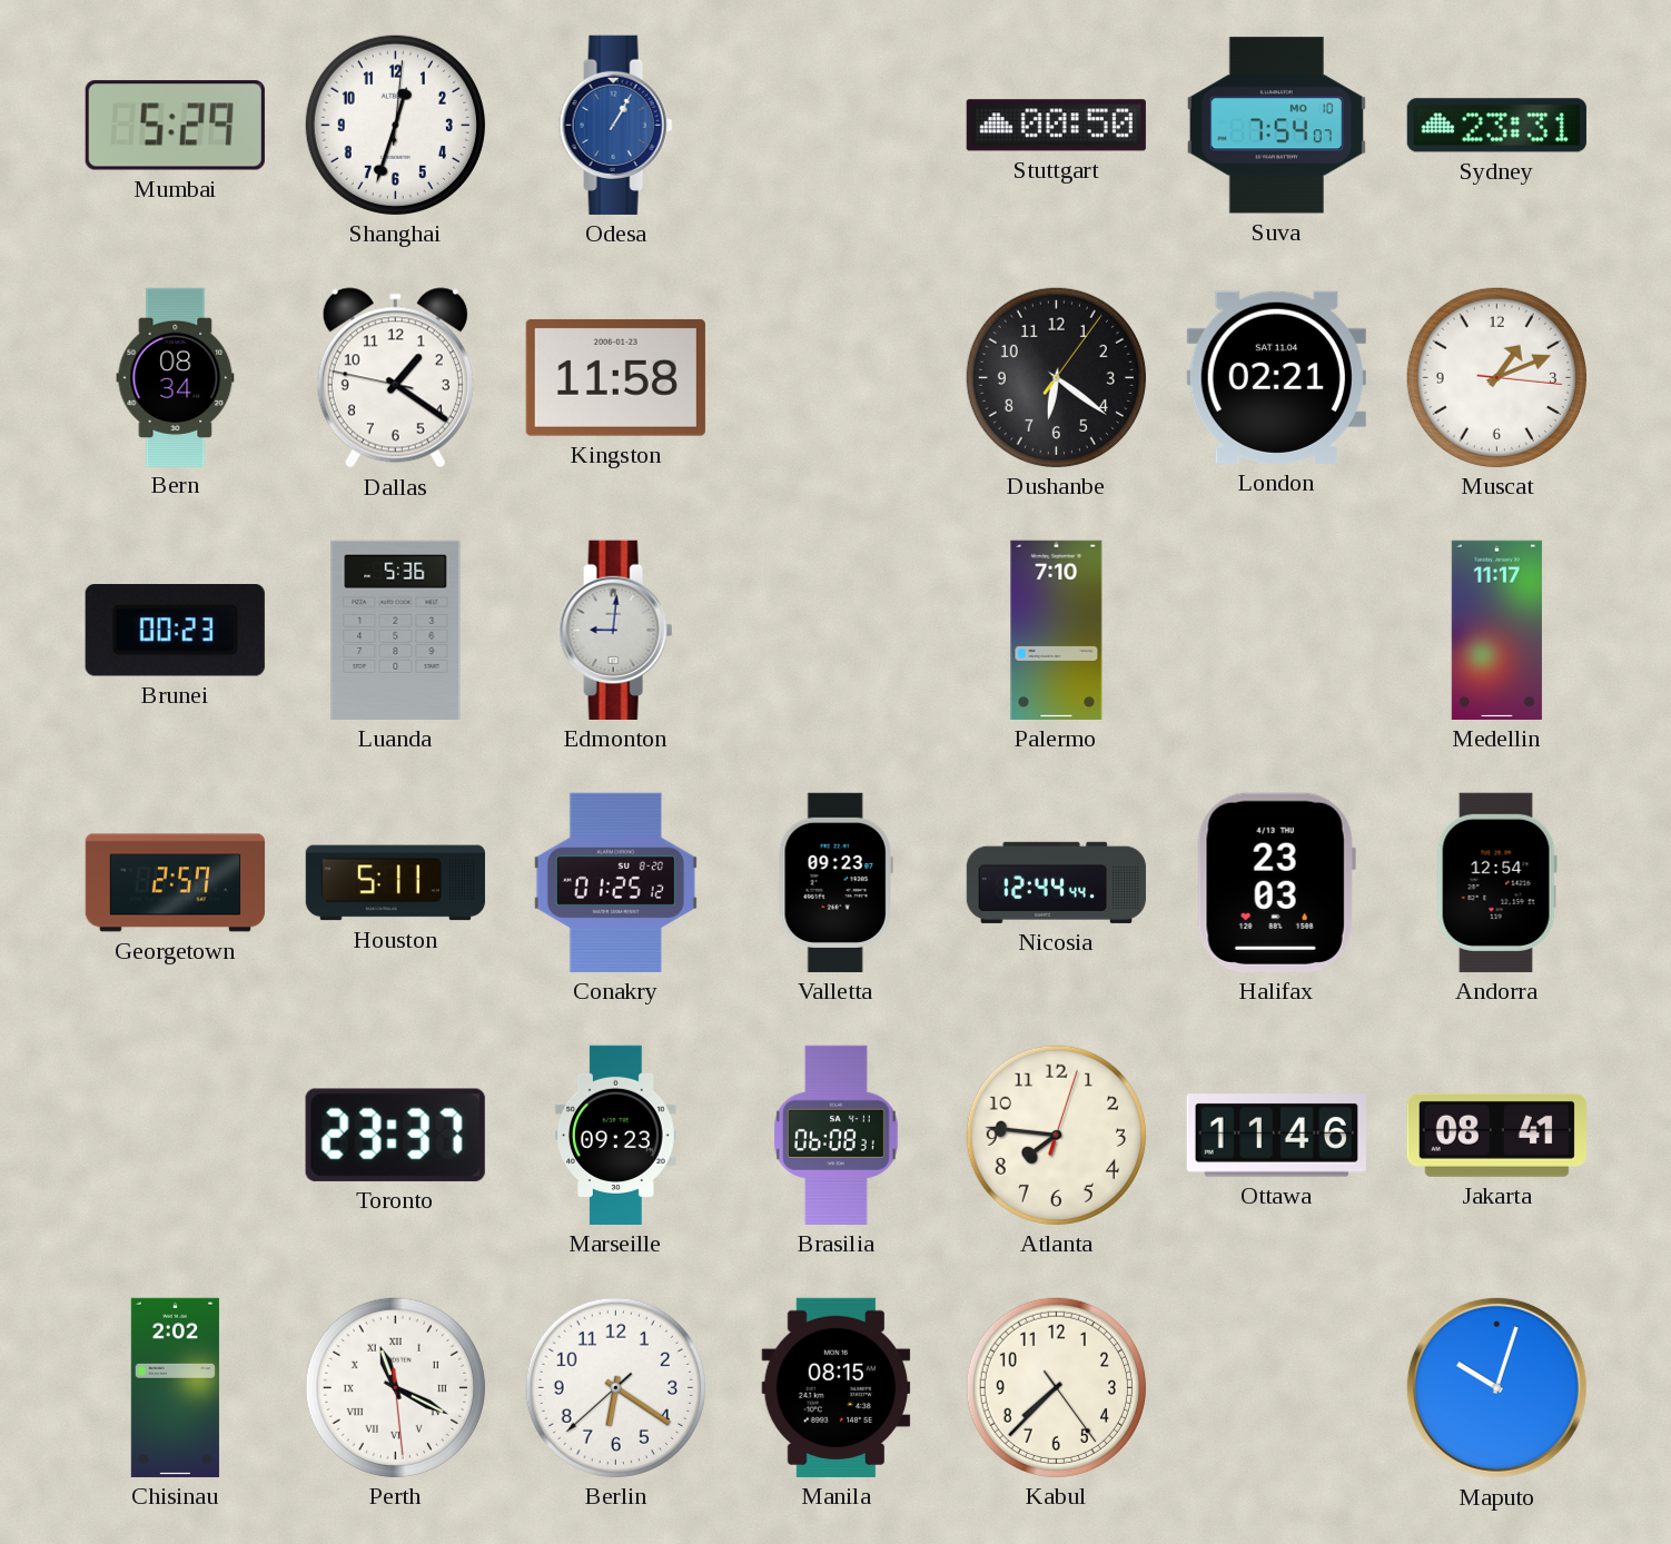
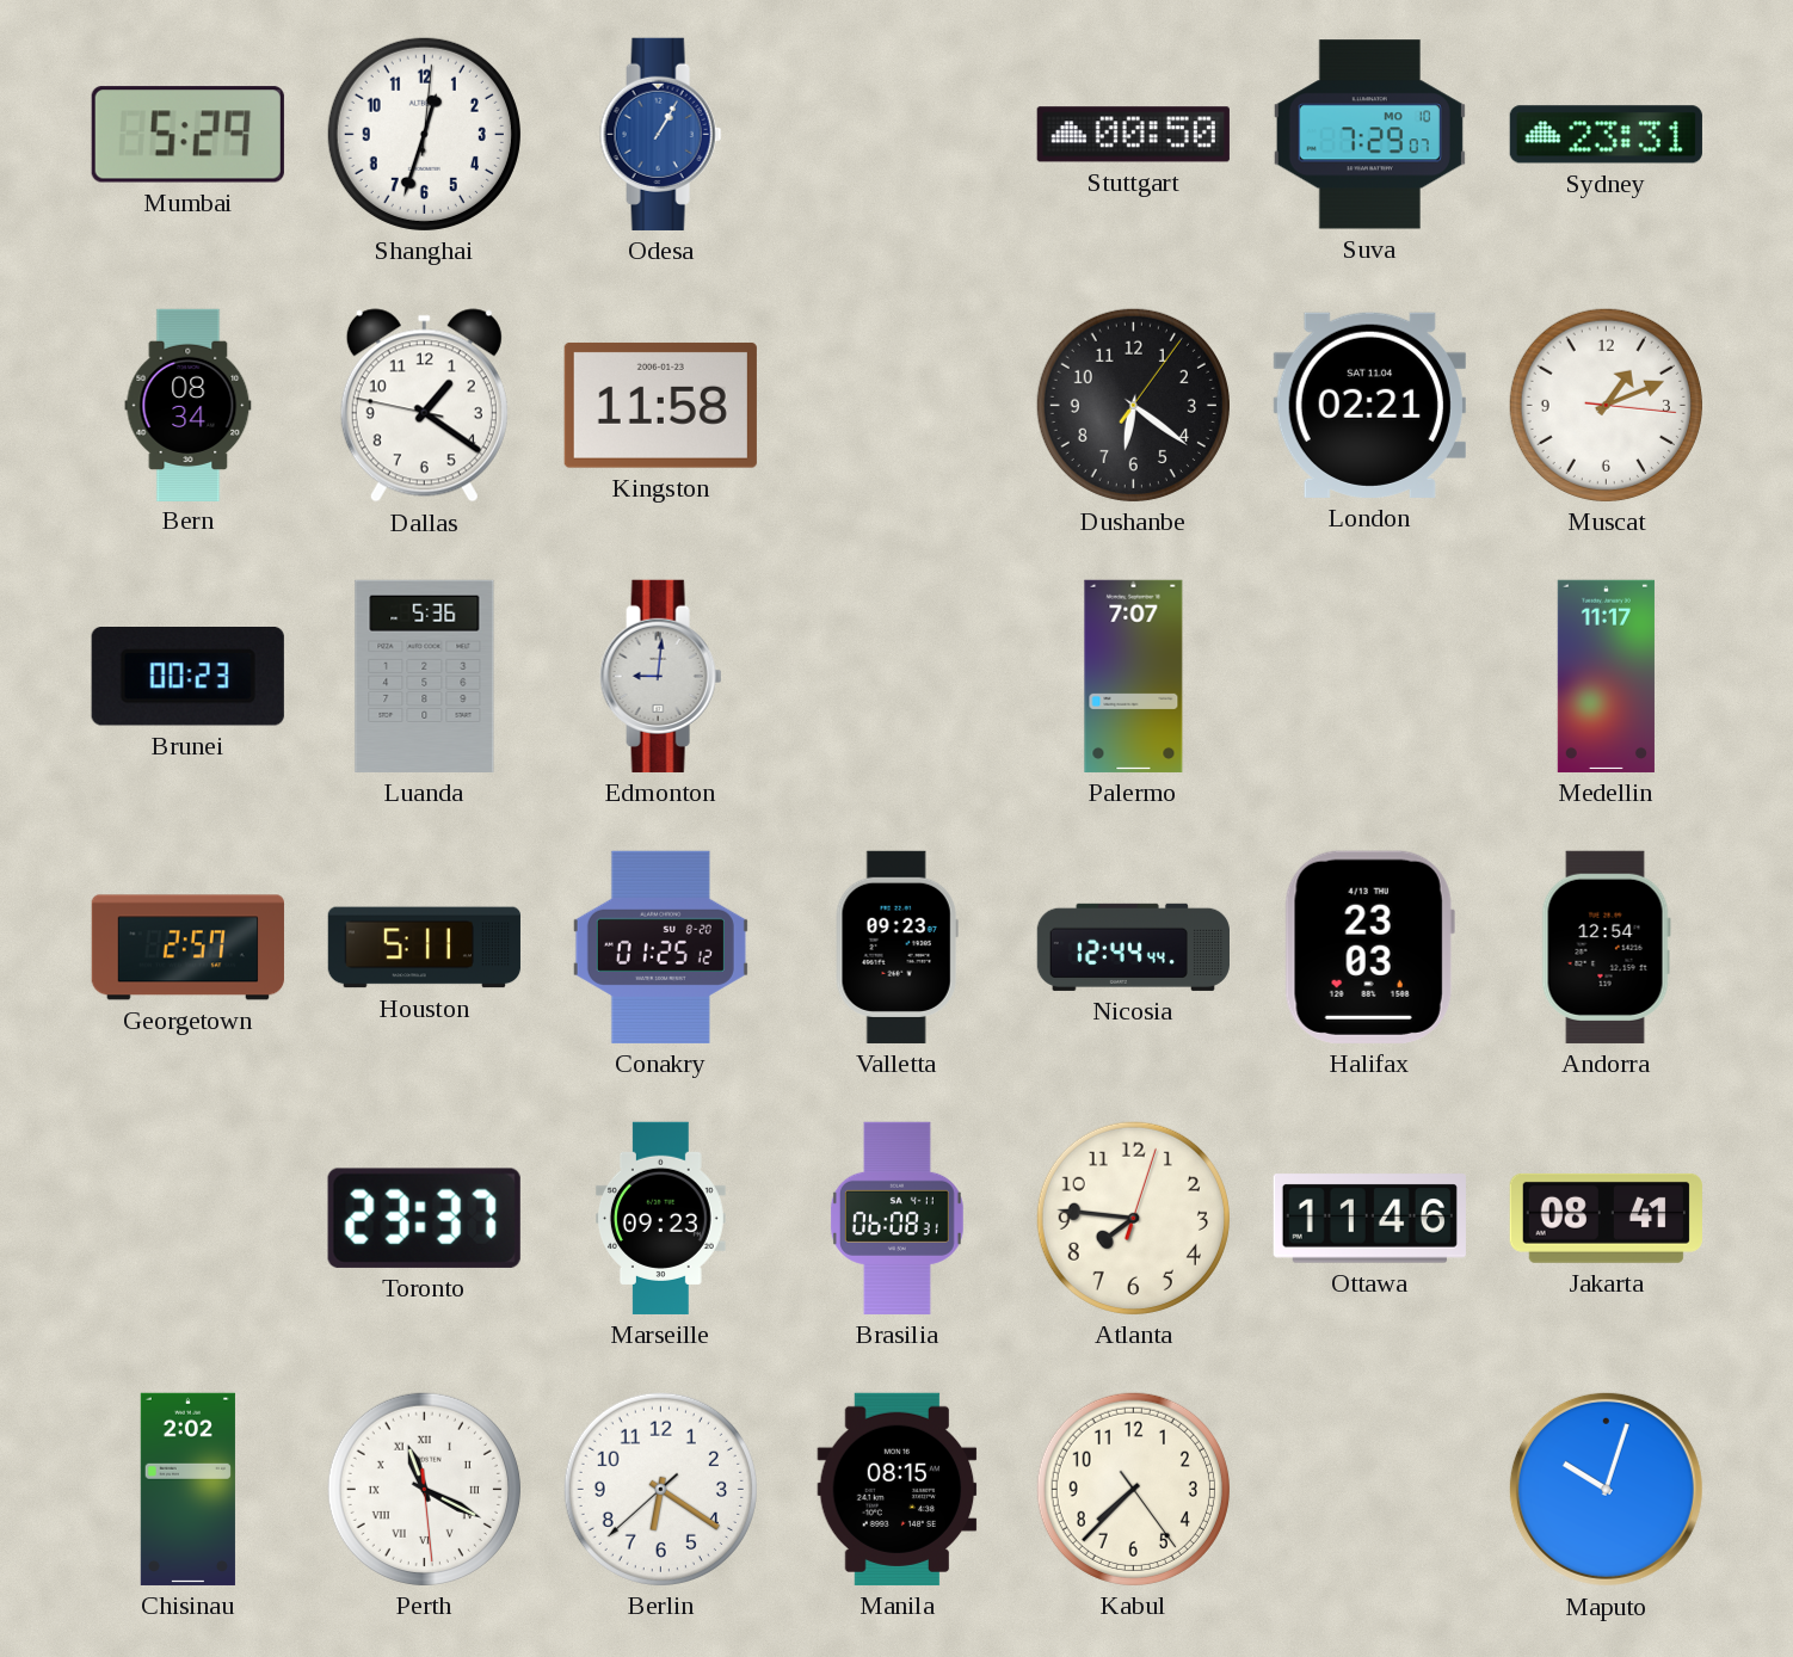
Suva: 7:54 -> 7:29
Palermo: 7:10 -> 7:07
